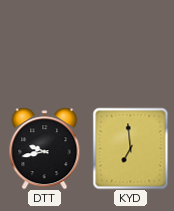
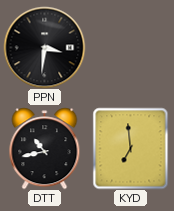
PPN: none -> 3:31
DTT: 9:43 -> 10:43
